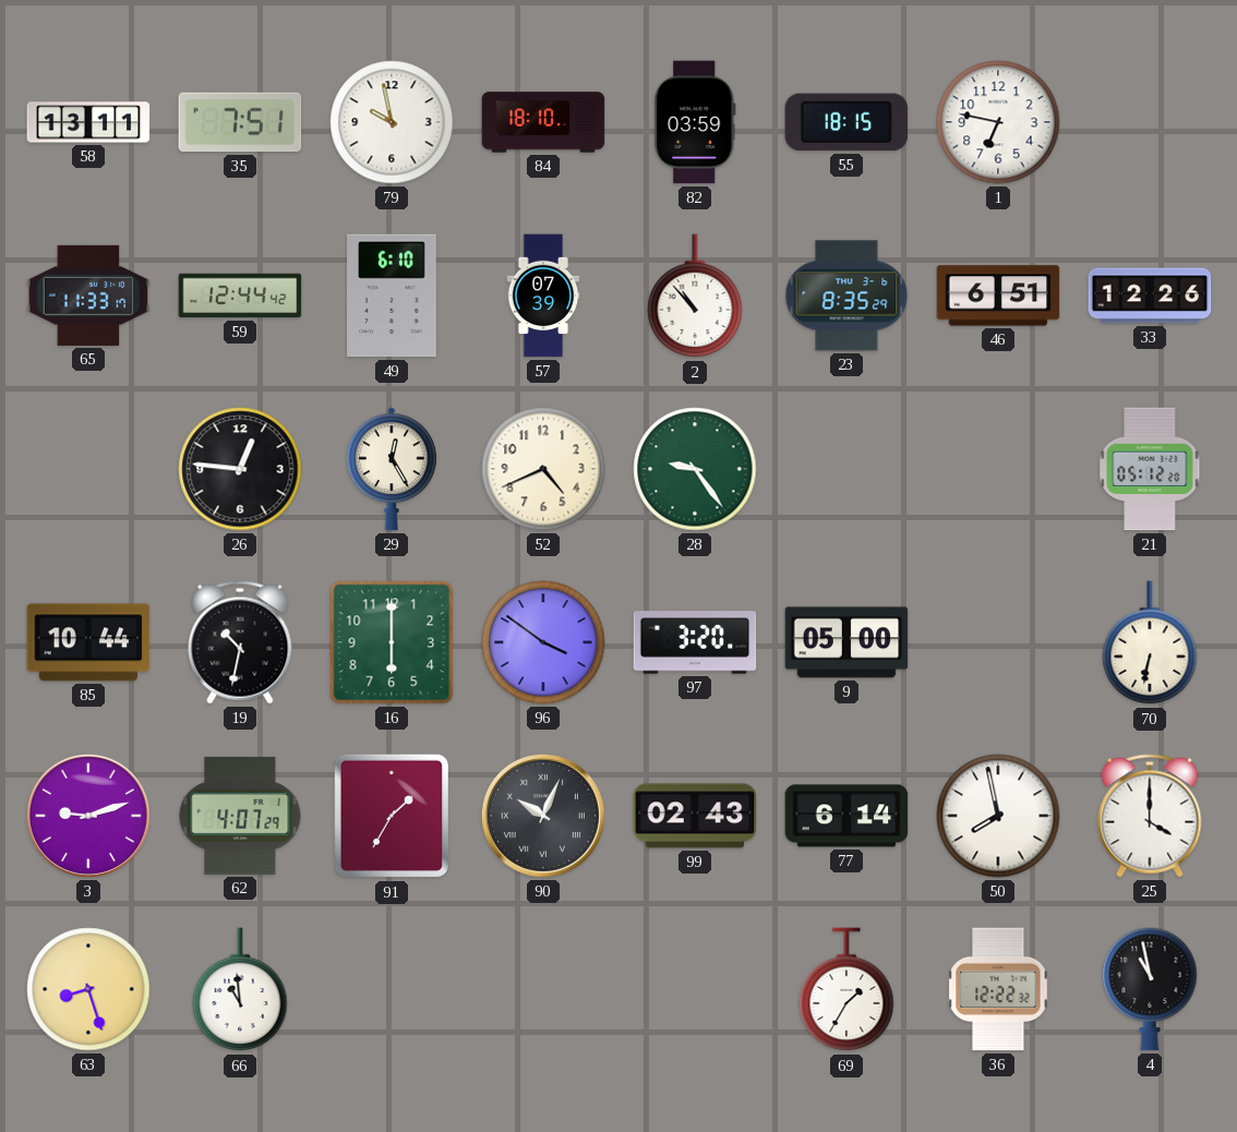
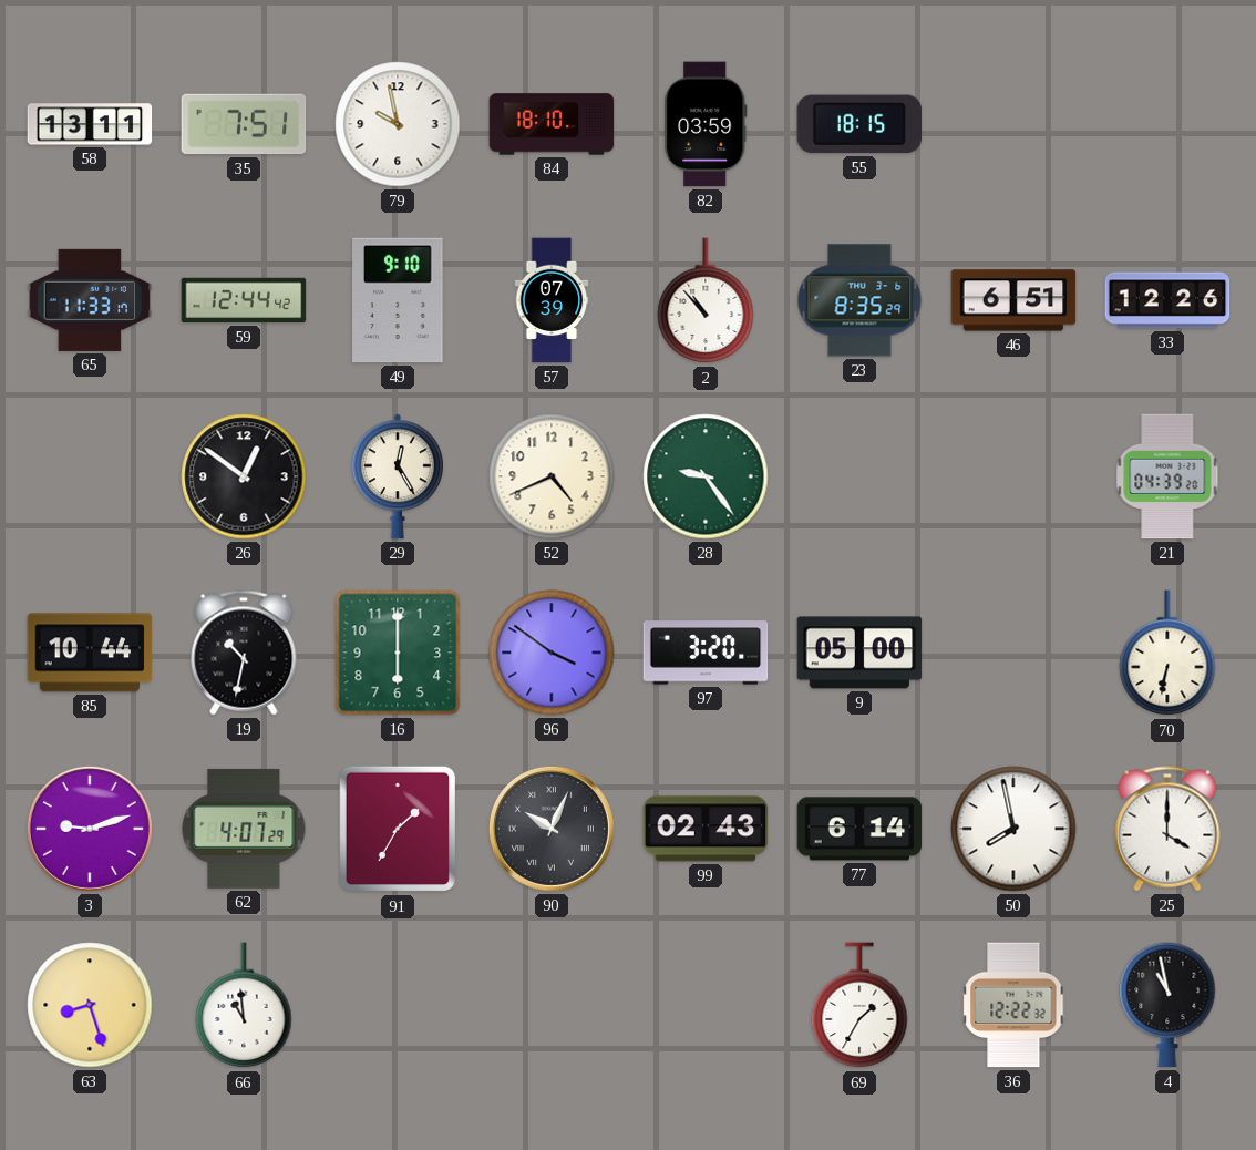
1: 6:47 -> none
49: 6:10 -> 9:10
26: 12:46 -> 12:51
21: 05:12 -> 04:39
